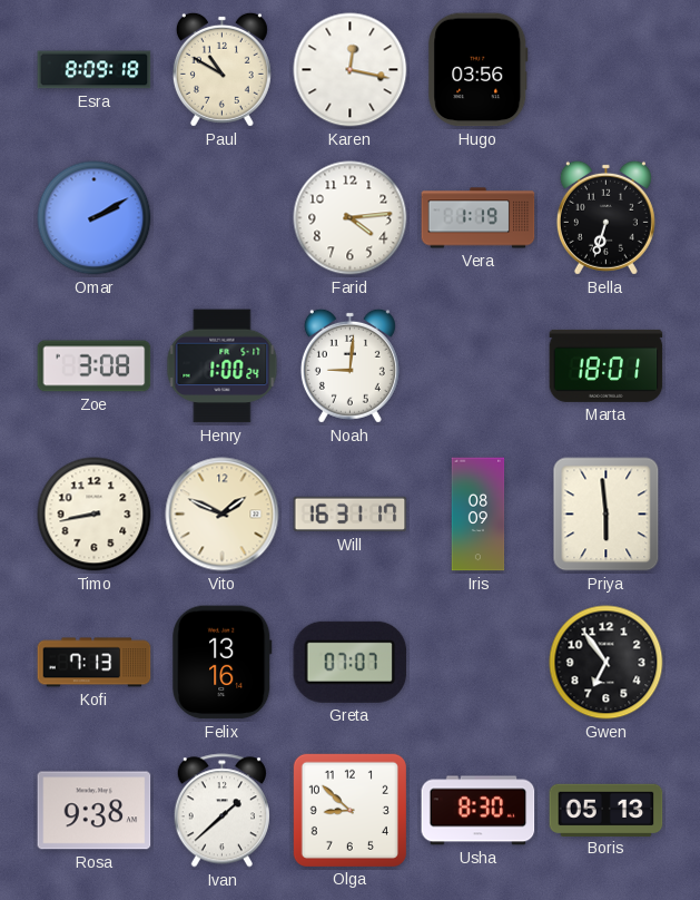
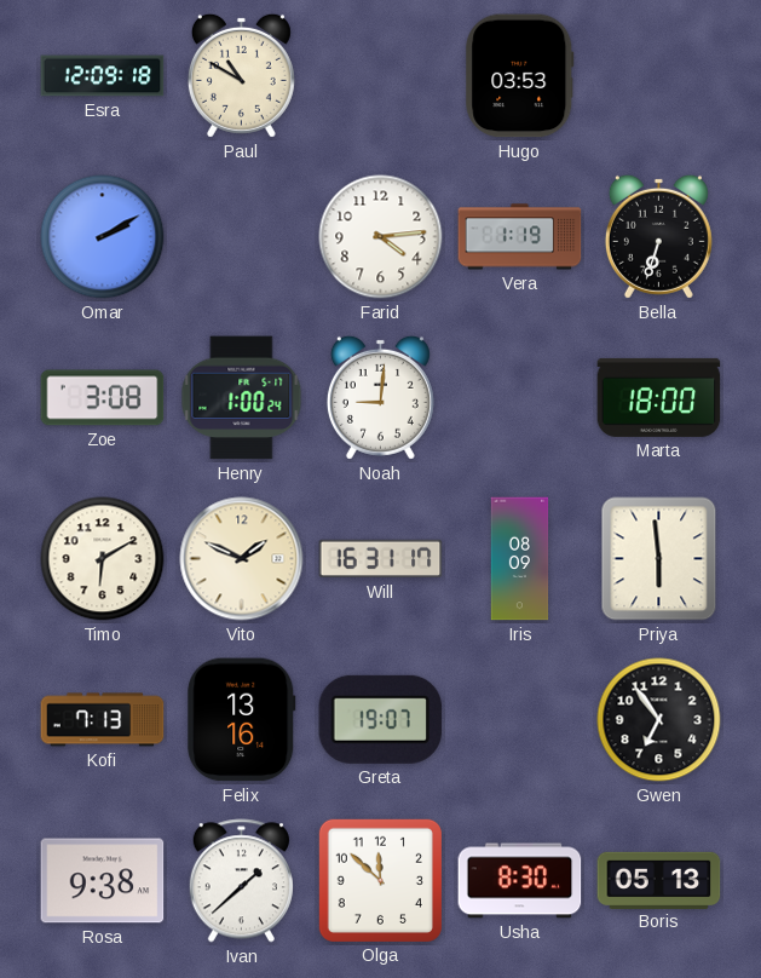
Esra: 8:09 -> 12:09
Karen: 12:17 -> none
Hugo: 03:56 -> 03:53
Marta: 18:01 -> 18:00
Timo: 8:43 -> 6:10
Greta: 07:07 -> 19:07
Olga: 8:52 -> 11:52
